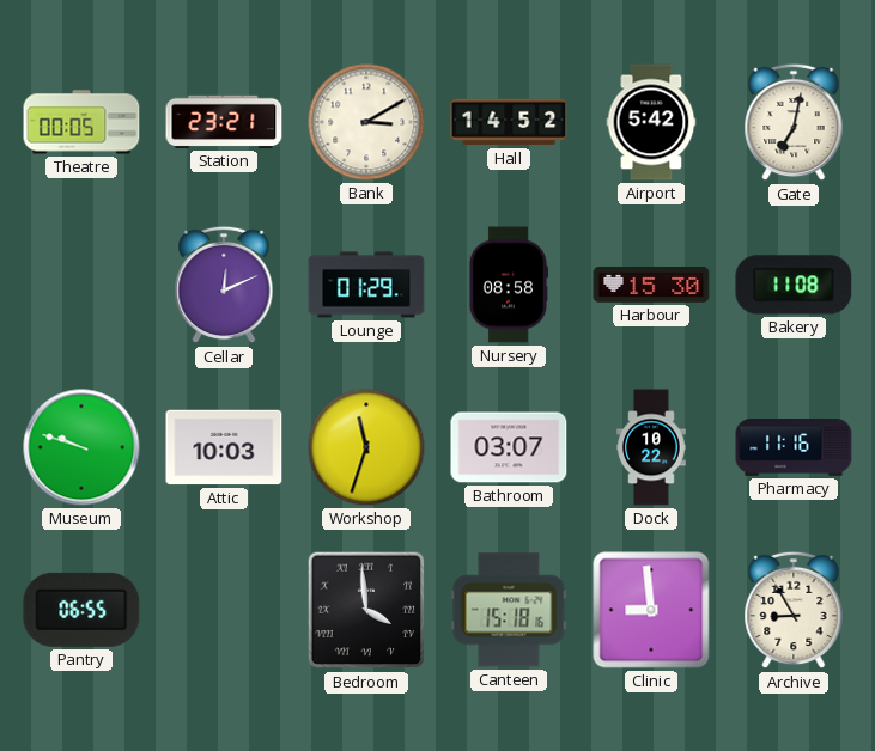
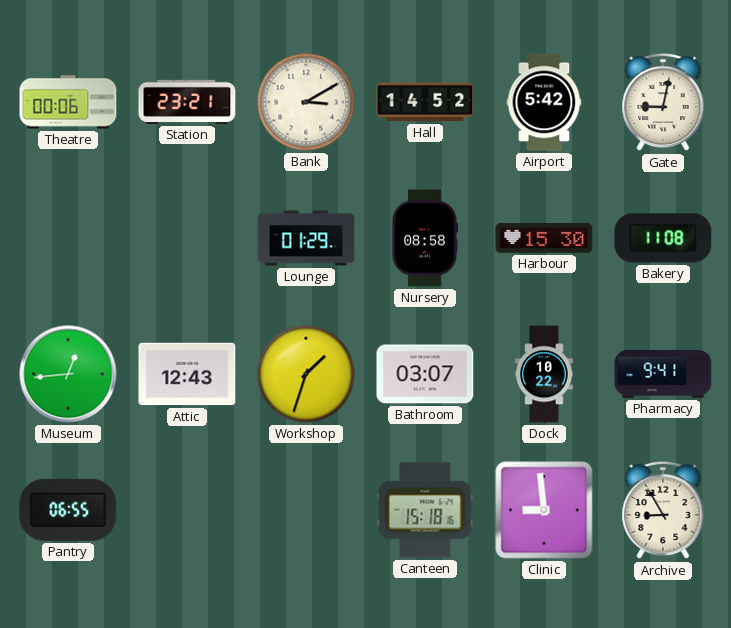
Theatre: 00:05 -> 00:06
Gate: 7:02 -> 9:02
Cellar: 12:11 -> none
Museum: 9:48 -> 12:44
Attic: 10:03 -> 12:43
Workshop: 11:33 -> 1:33
Pharmacy: 11:16 -> 9:41
Bedroom: 3:59 -> none
